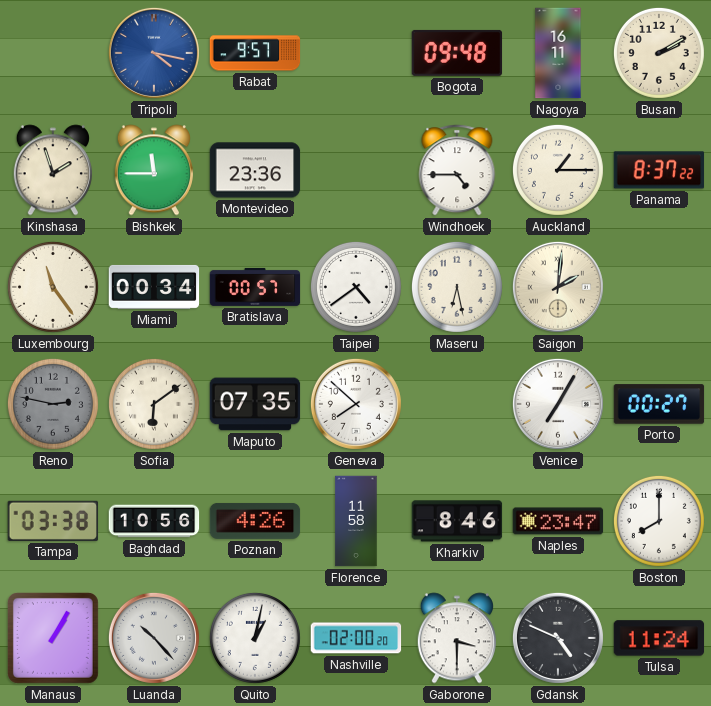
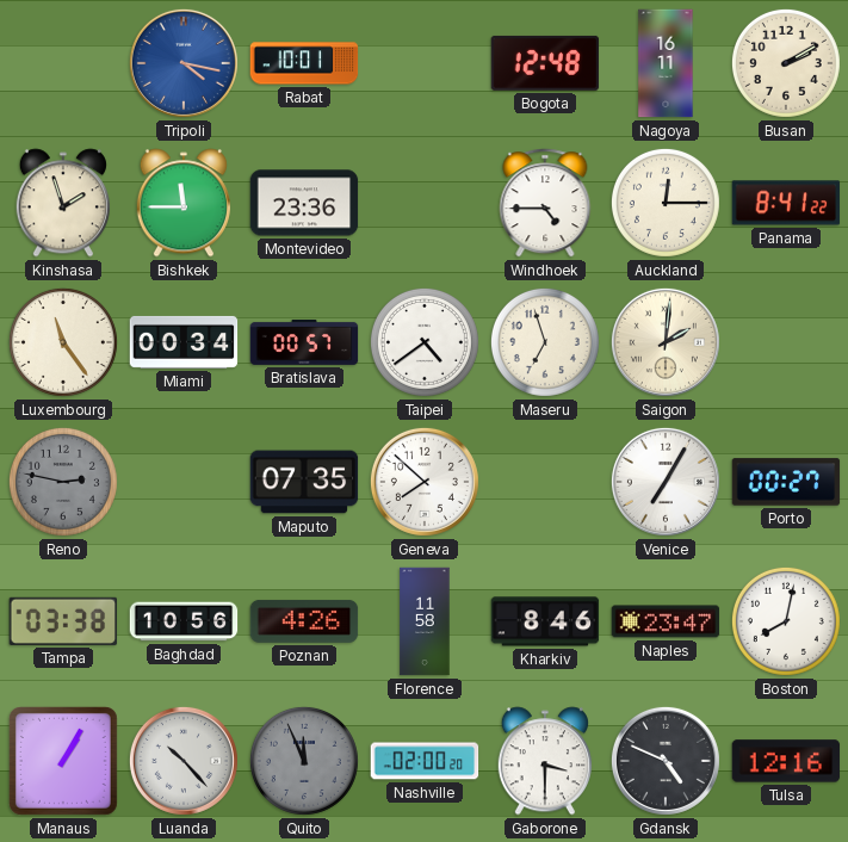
Rabat: 9:57 -> 10:01
Bogota: 09:48 -> 12:48
Auckland: 1:15 -> 12:15
Panama: 8:37 -> 8:41
Maseru: 6:28 -> 6:57
Sofia: 6:09 -> none
Boston: 8:00 -> 8:02
Quito: 1:02 -> 11:56
Quito dial: white -> grey
Tulsa: 11:24 -> 12:16
